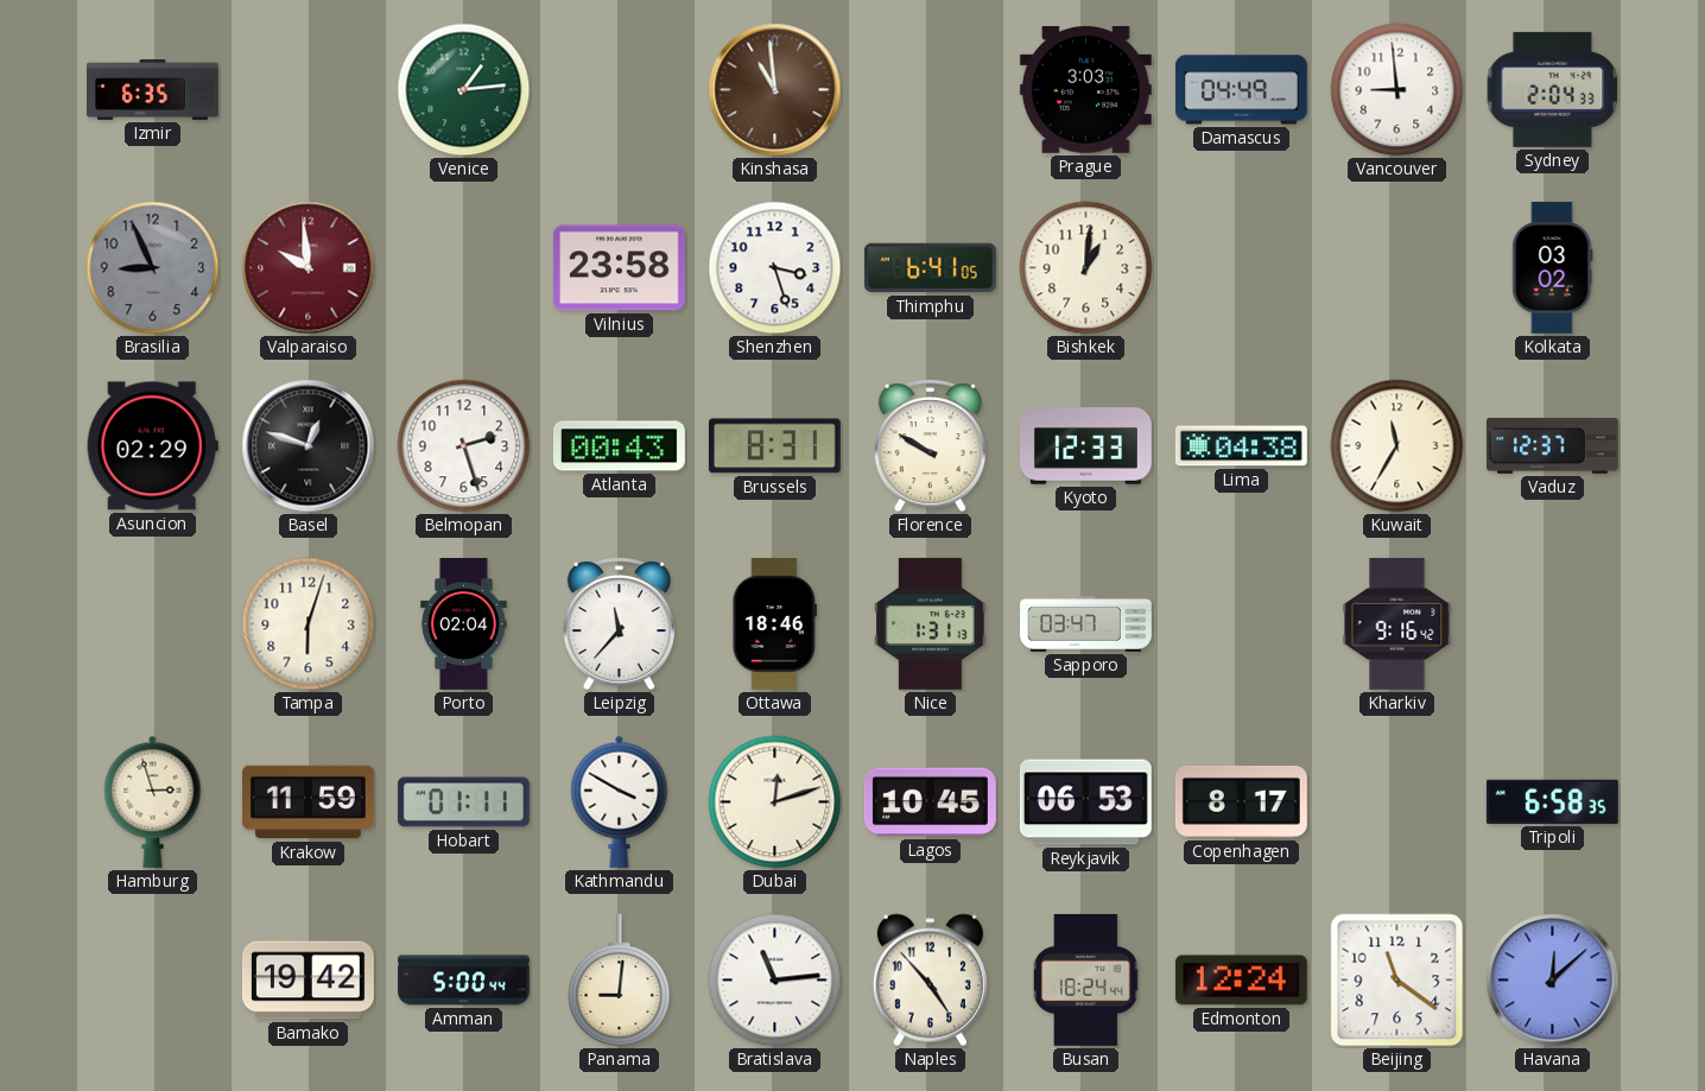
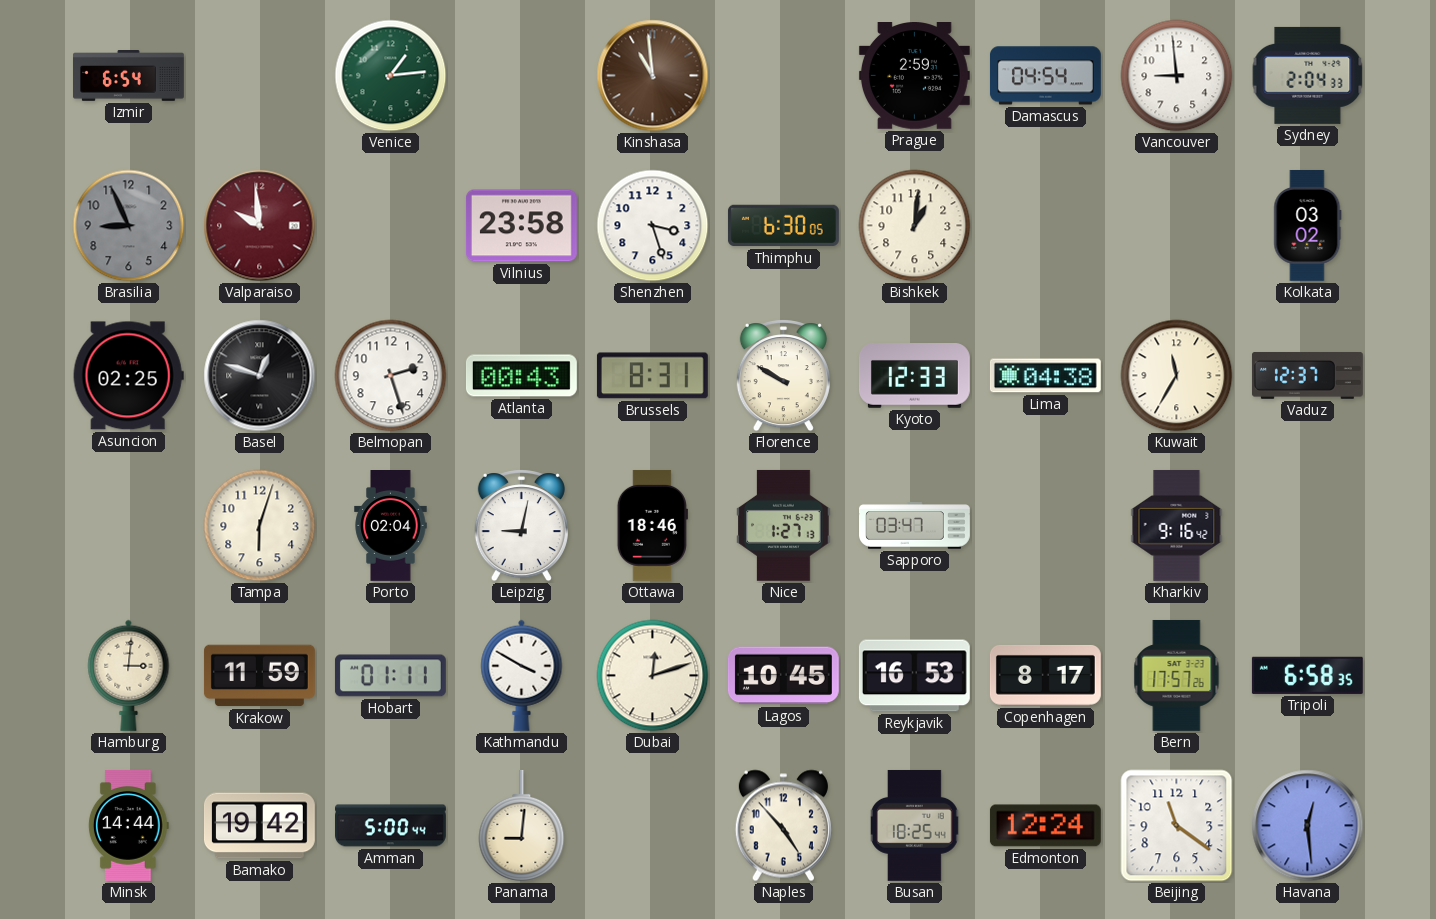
Izmir: 6:35 -> 6:54
Prague: 3:03 -> 2:59
Damascus: 04:49 -> 04:54
Thimphu: 6:41 -> 6:30
Asuncion: 02:29 -> 02:25
Leipzig: 11:37 -> 9:02
Nice: 1:31 -> 1:27
Hamburg: 2:57 -> 3:01
Reykjavik: 06:53 -> 16:53
Bern: none -> 17:57
Minsk: none -> 14:44
Bratislava: 11:14 -> none
Busan: 18:24 -> 18:25
Havana: 12:08 -> 12:29
